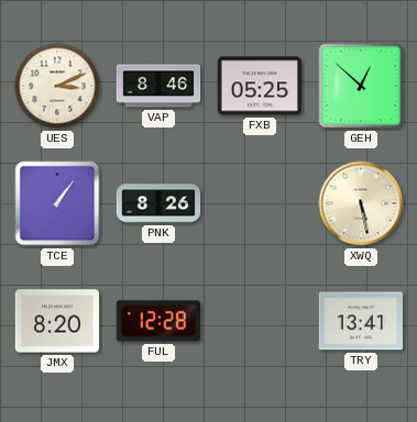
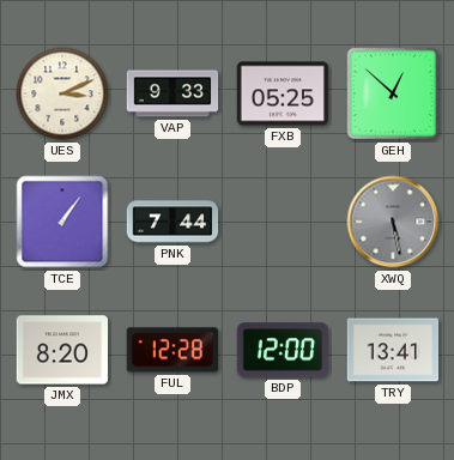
VAP: 8:46 -> 9:33
PNK: 8:26 -> 7:44
XWQ dial: cream -> grey
BDP: none -> 12:00
